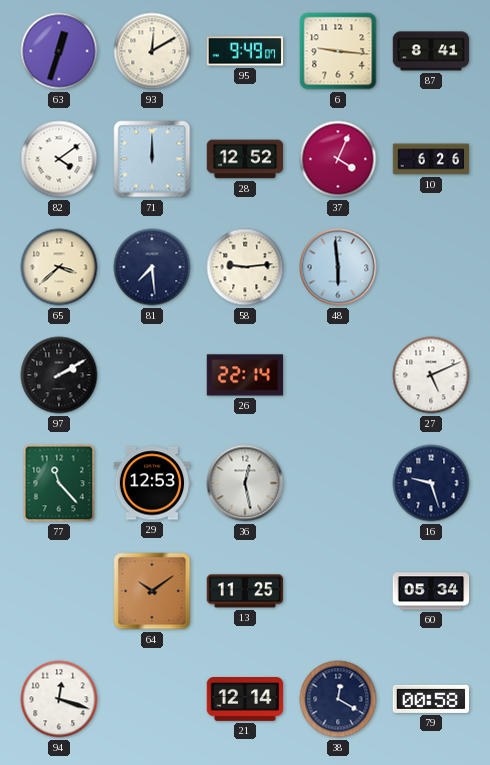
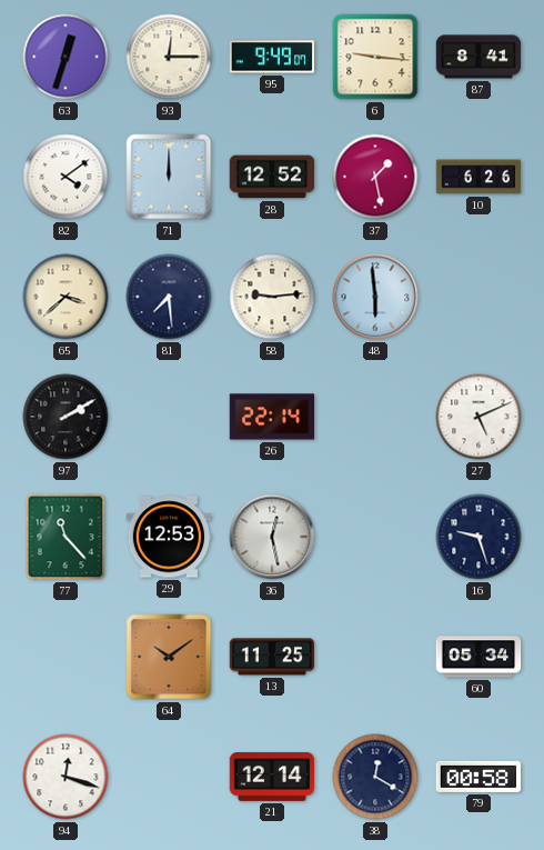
93: 12:10 -> 12:15
37: 4:04 -> 1:28
